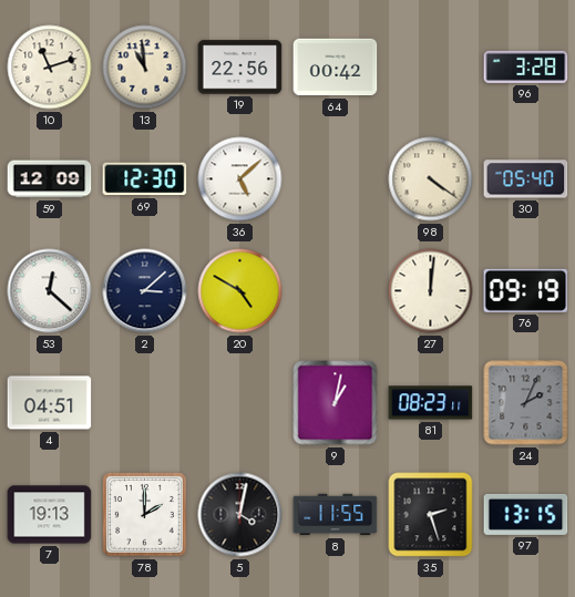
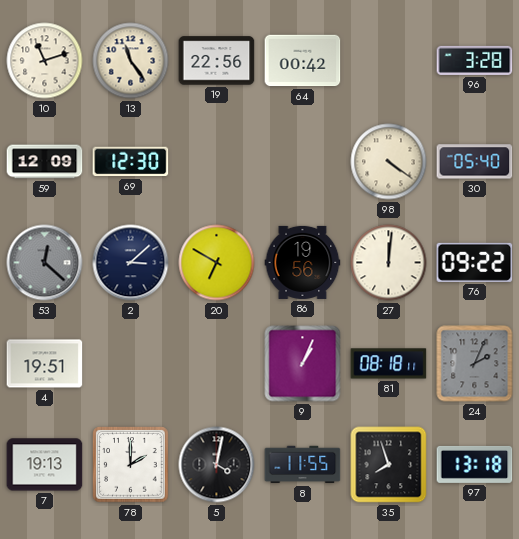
13: 10:59 -> 11:24
36: 5:08 -> none
53 dial: white -> grey
20: 4:50 -> 6:50
86: none -> 19:56
76: 09:19 -> 09:22
4: 04:51 -> 19:51
9: 1:02 -> 1:04
81: 08:23 -> 08:18
35: 2:27 -> 7:57
97: 13:15 -> 13:18
